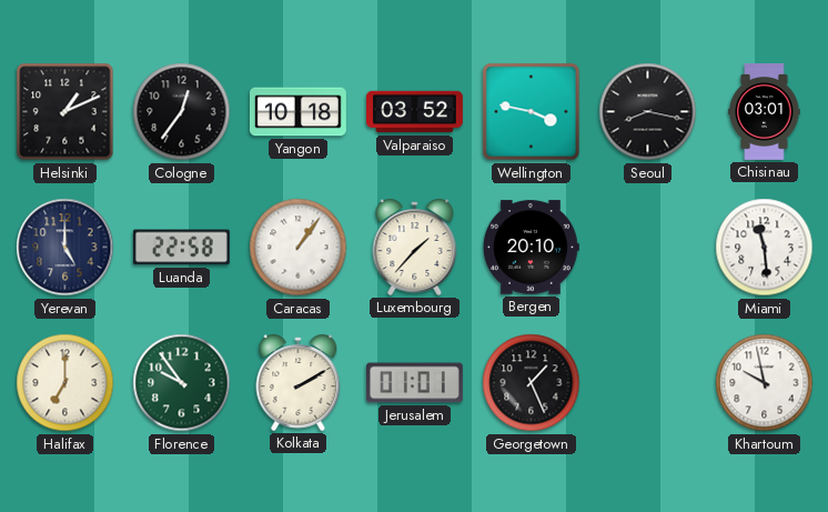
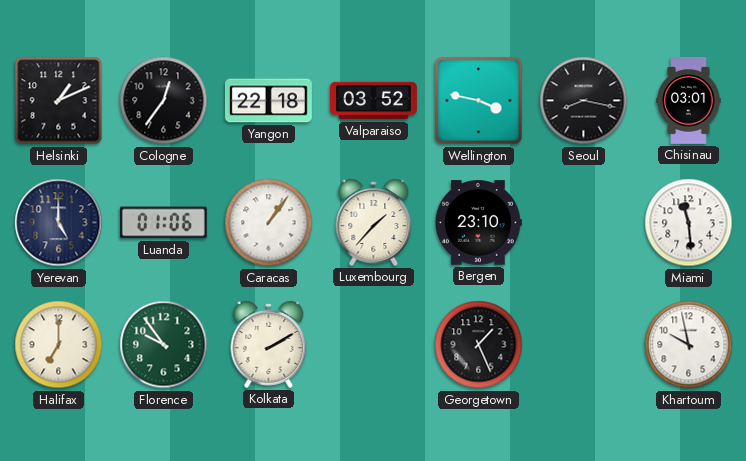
Yangon: 10:18 -> 22:18
Luanda: 22:58 -> 01:06
Bergen: 20:10 -> 23:10
Jerusalem: 01:01 -> none
